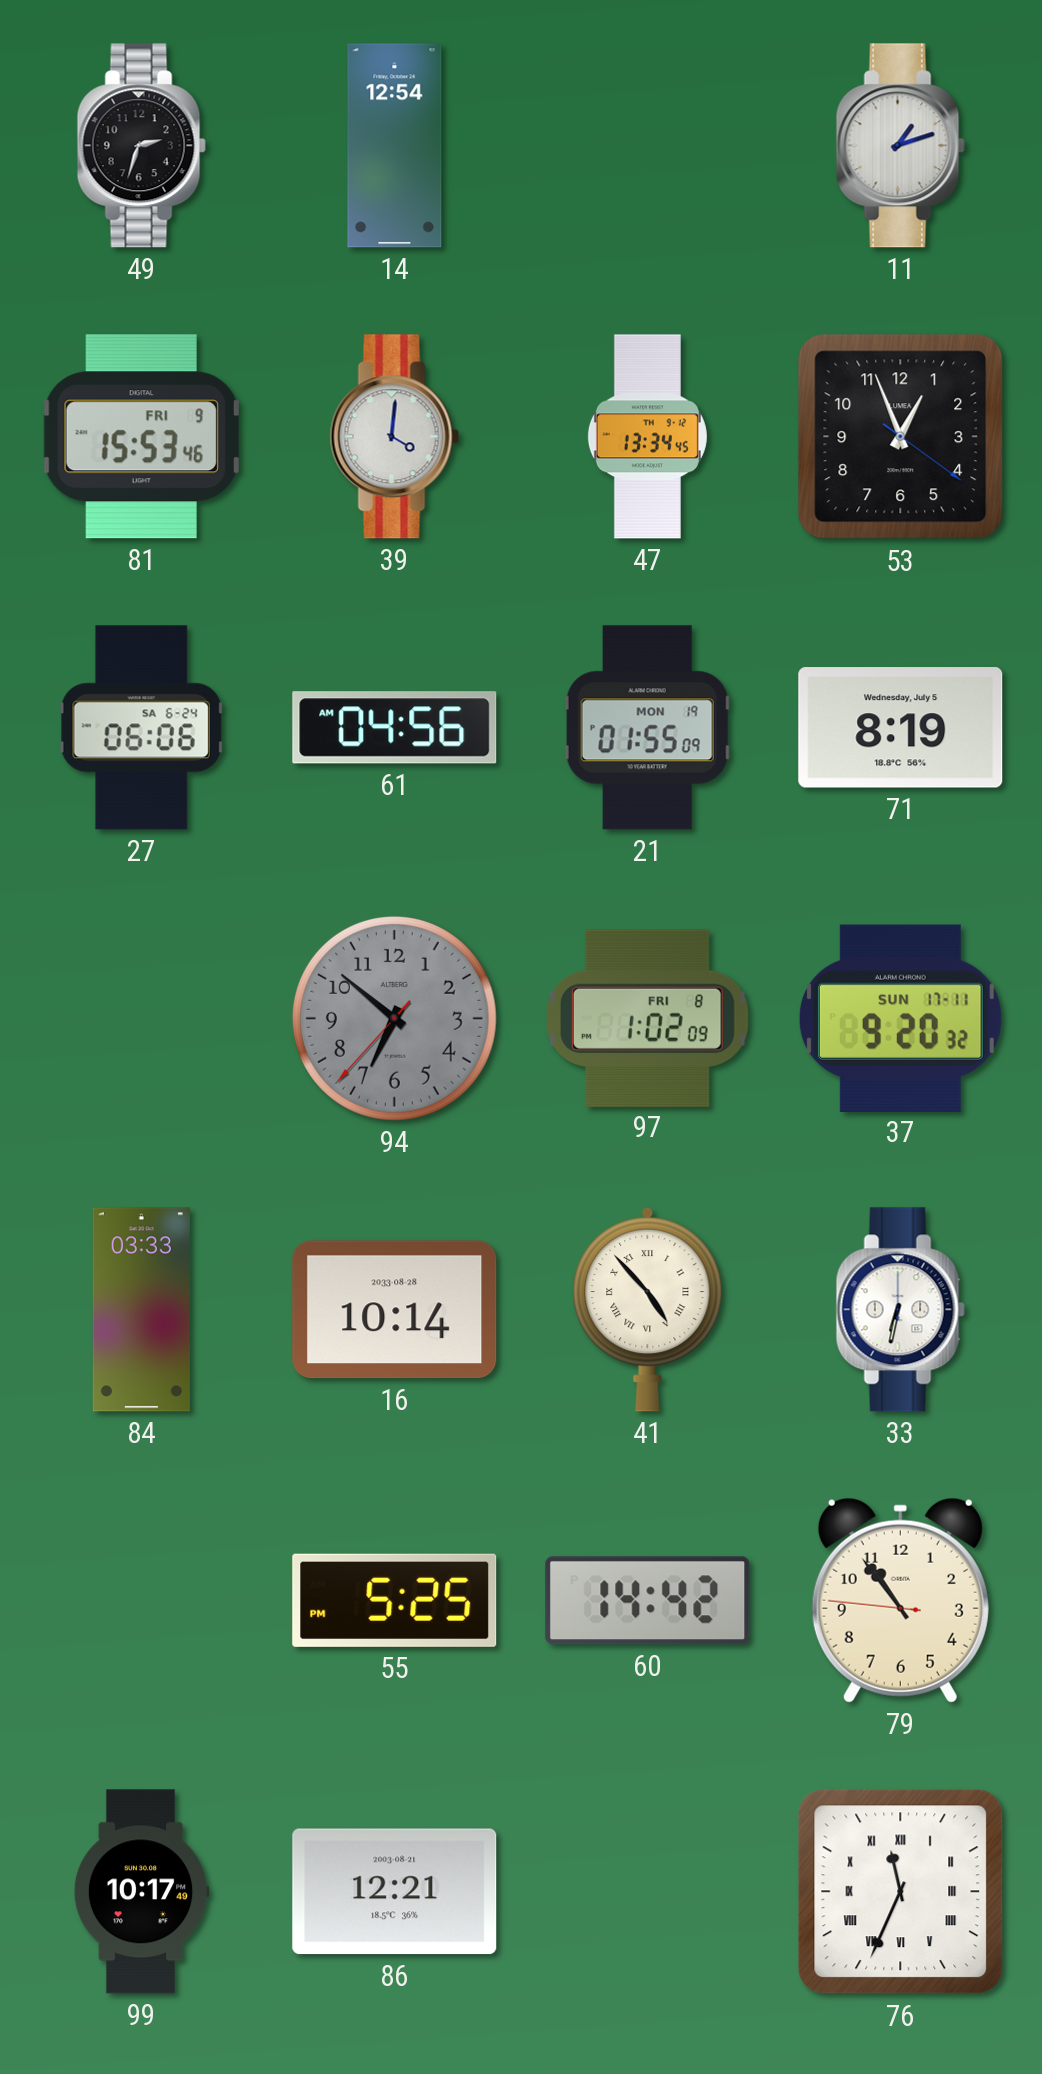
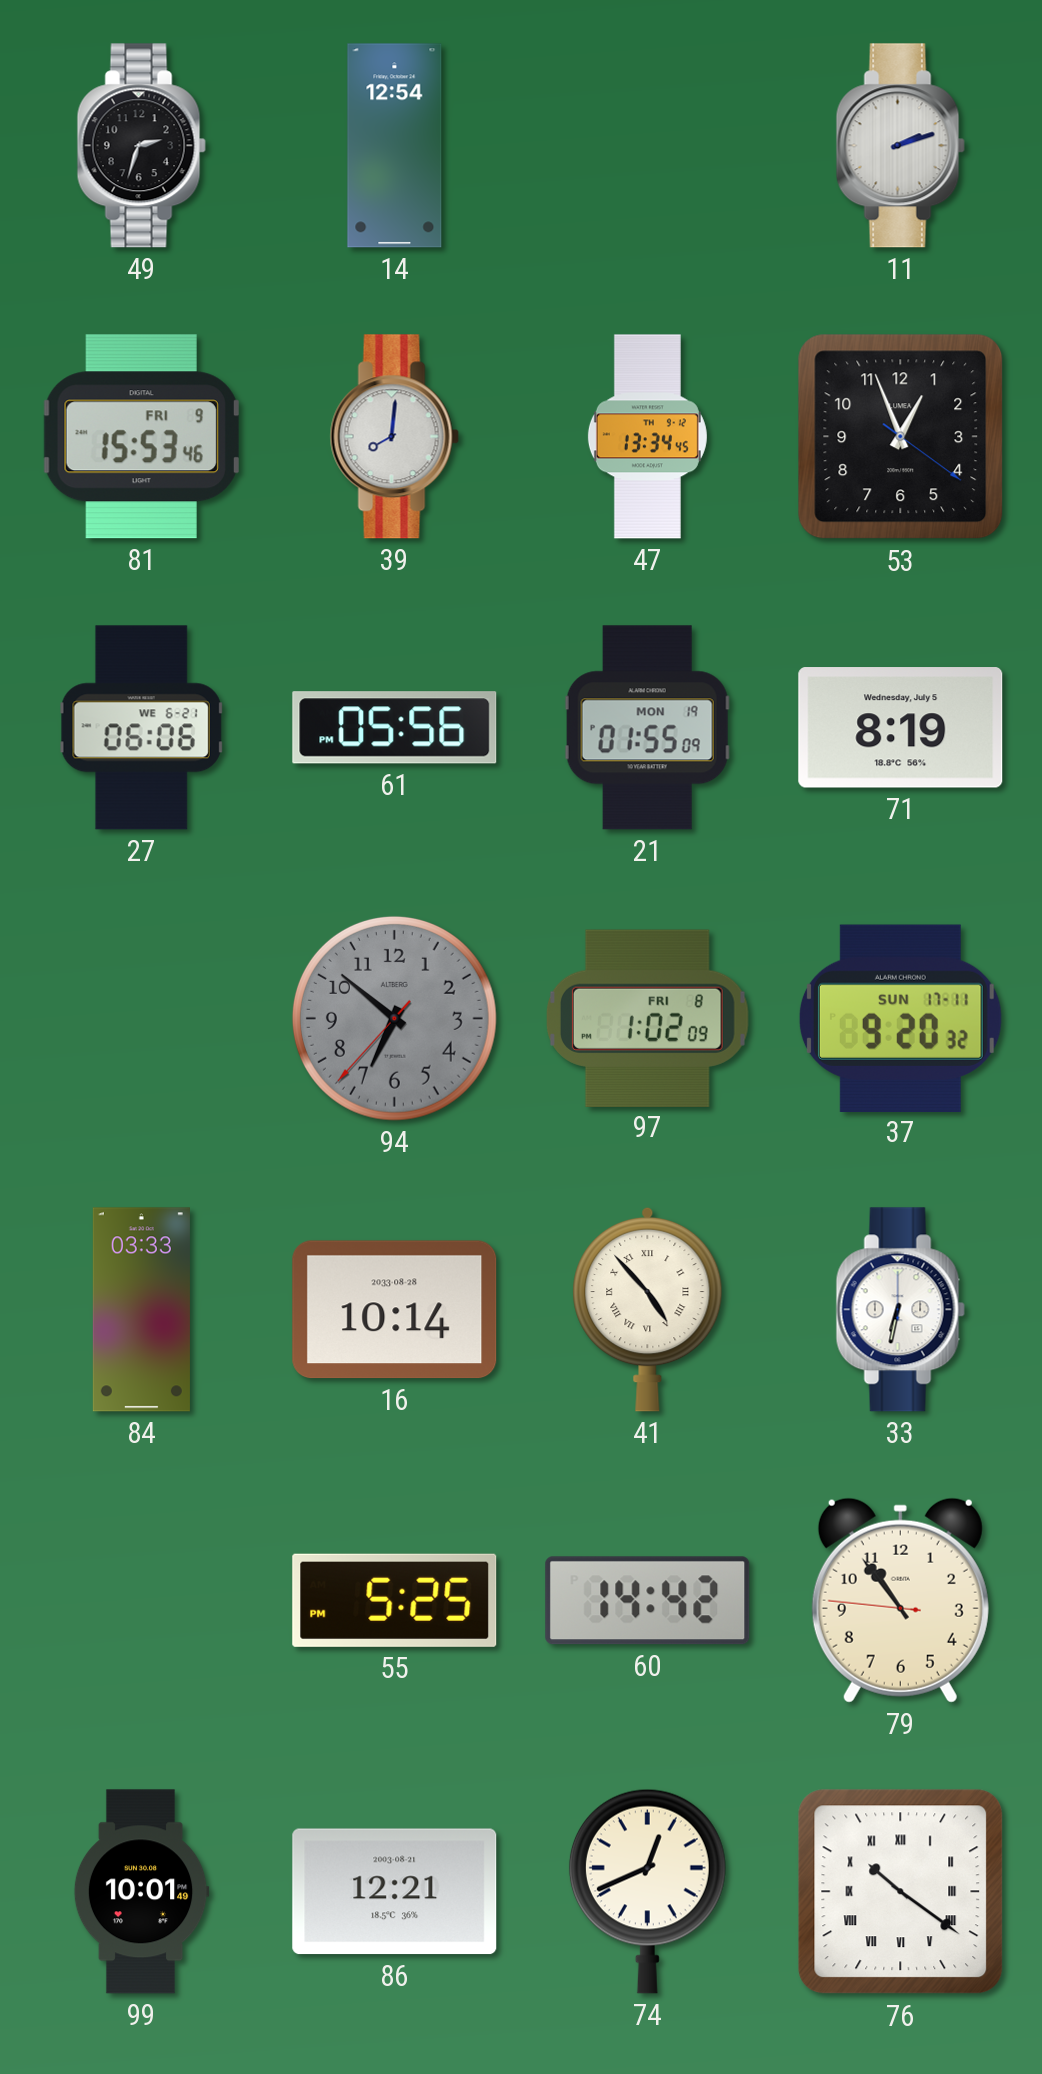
11: 1:12 -> 2:12
39: 4:01 -> 8:01
27 date: SA 6-24 -> WE 6-21
61: 04:56 -> 05:56
99: 10:17 -> 10:01
74: none -> 12:41
76: 11:34 -> 10:21
